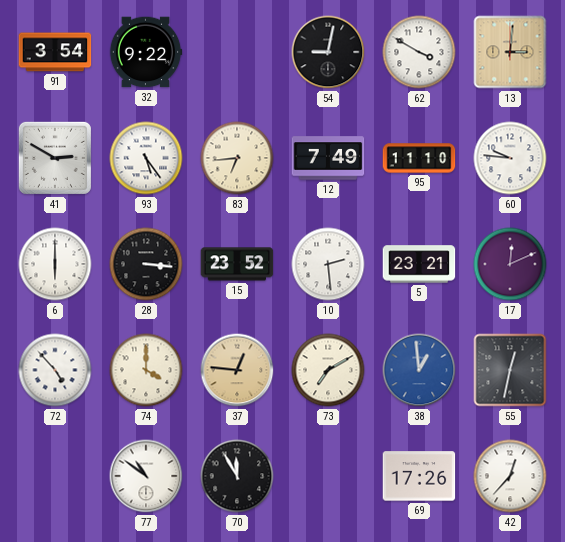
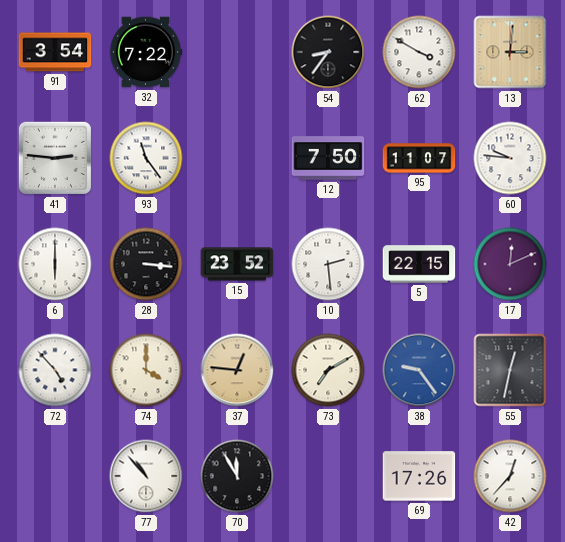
32: 9:22 -> 7:22
54: 9:02 -> 8:36
41: 2:50 -> 2:46
93: 5:24 -> 11:24
83: 6:44 -> none
12: 7:49 -> 7:50
95: 11:10 -> 11:07
5: 23:21 -> 22:15
38: 12:59 -> 9:24
77: 10:51 -> 10:53
